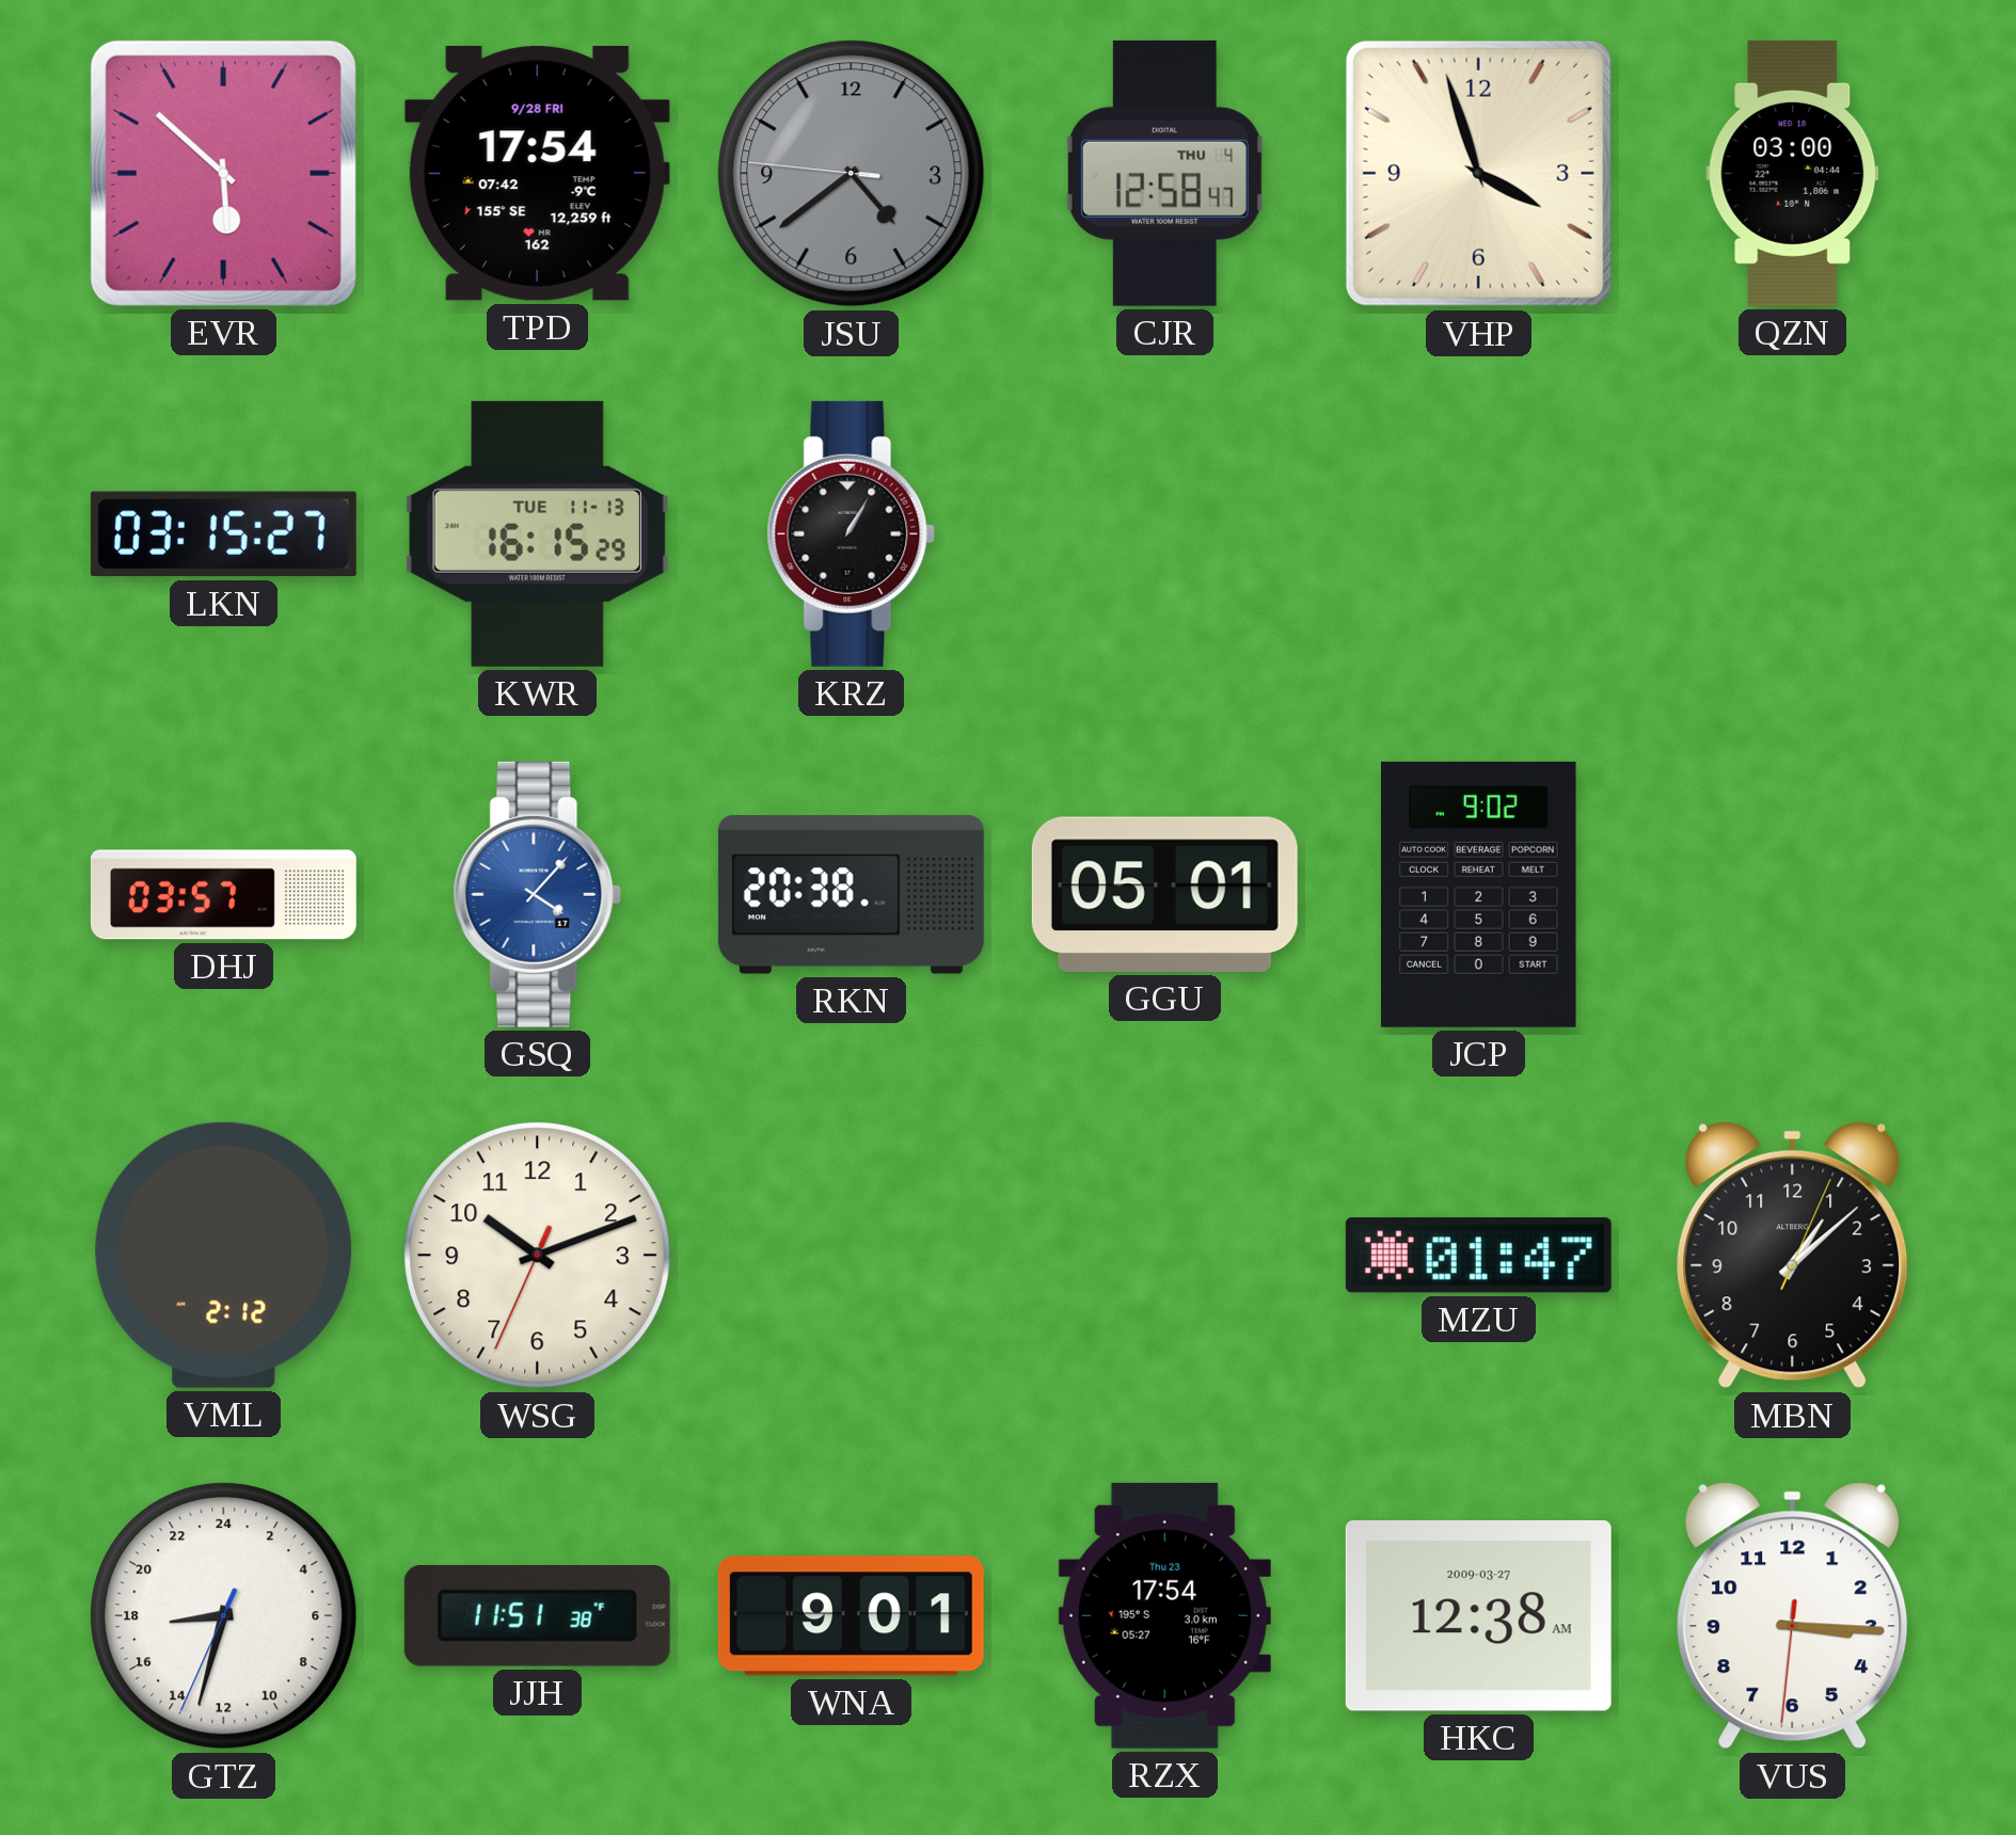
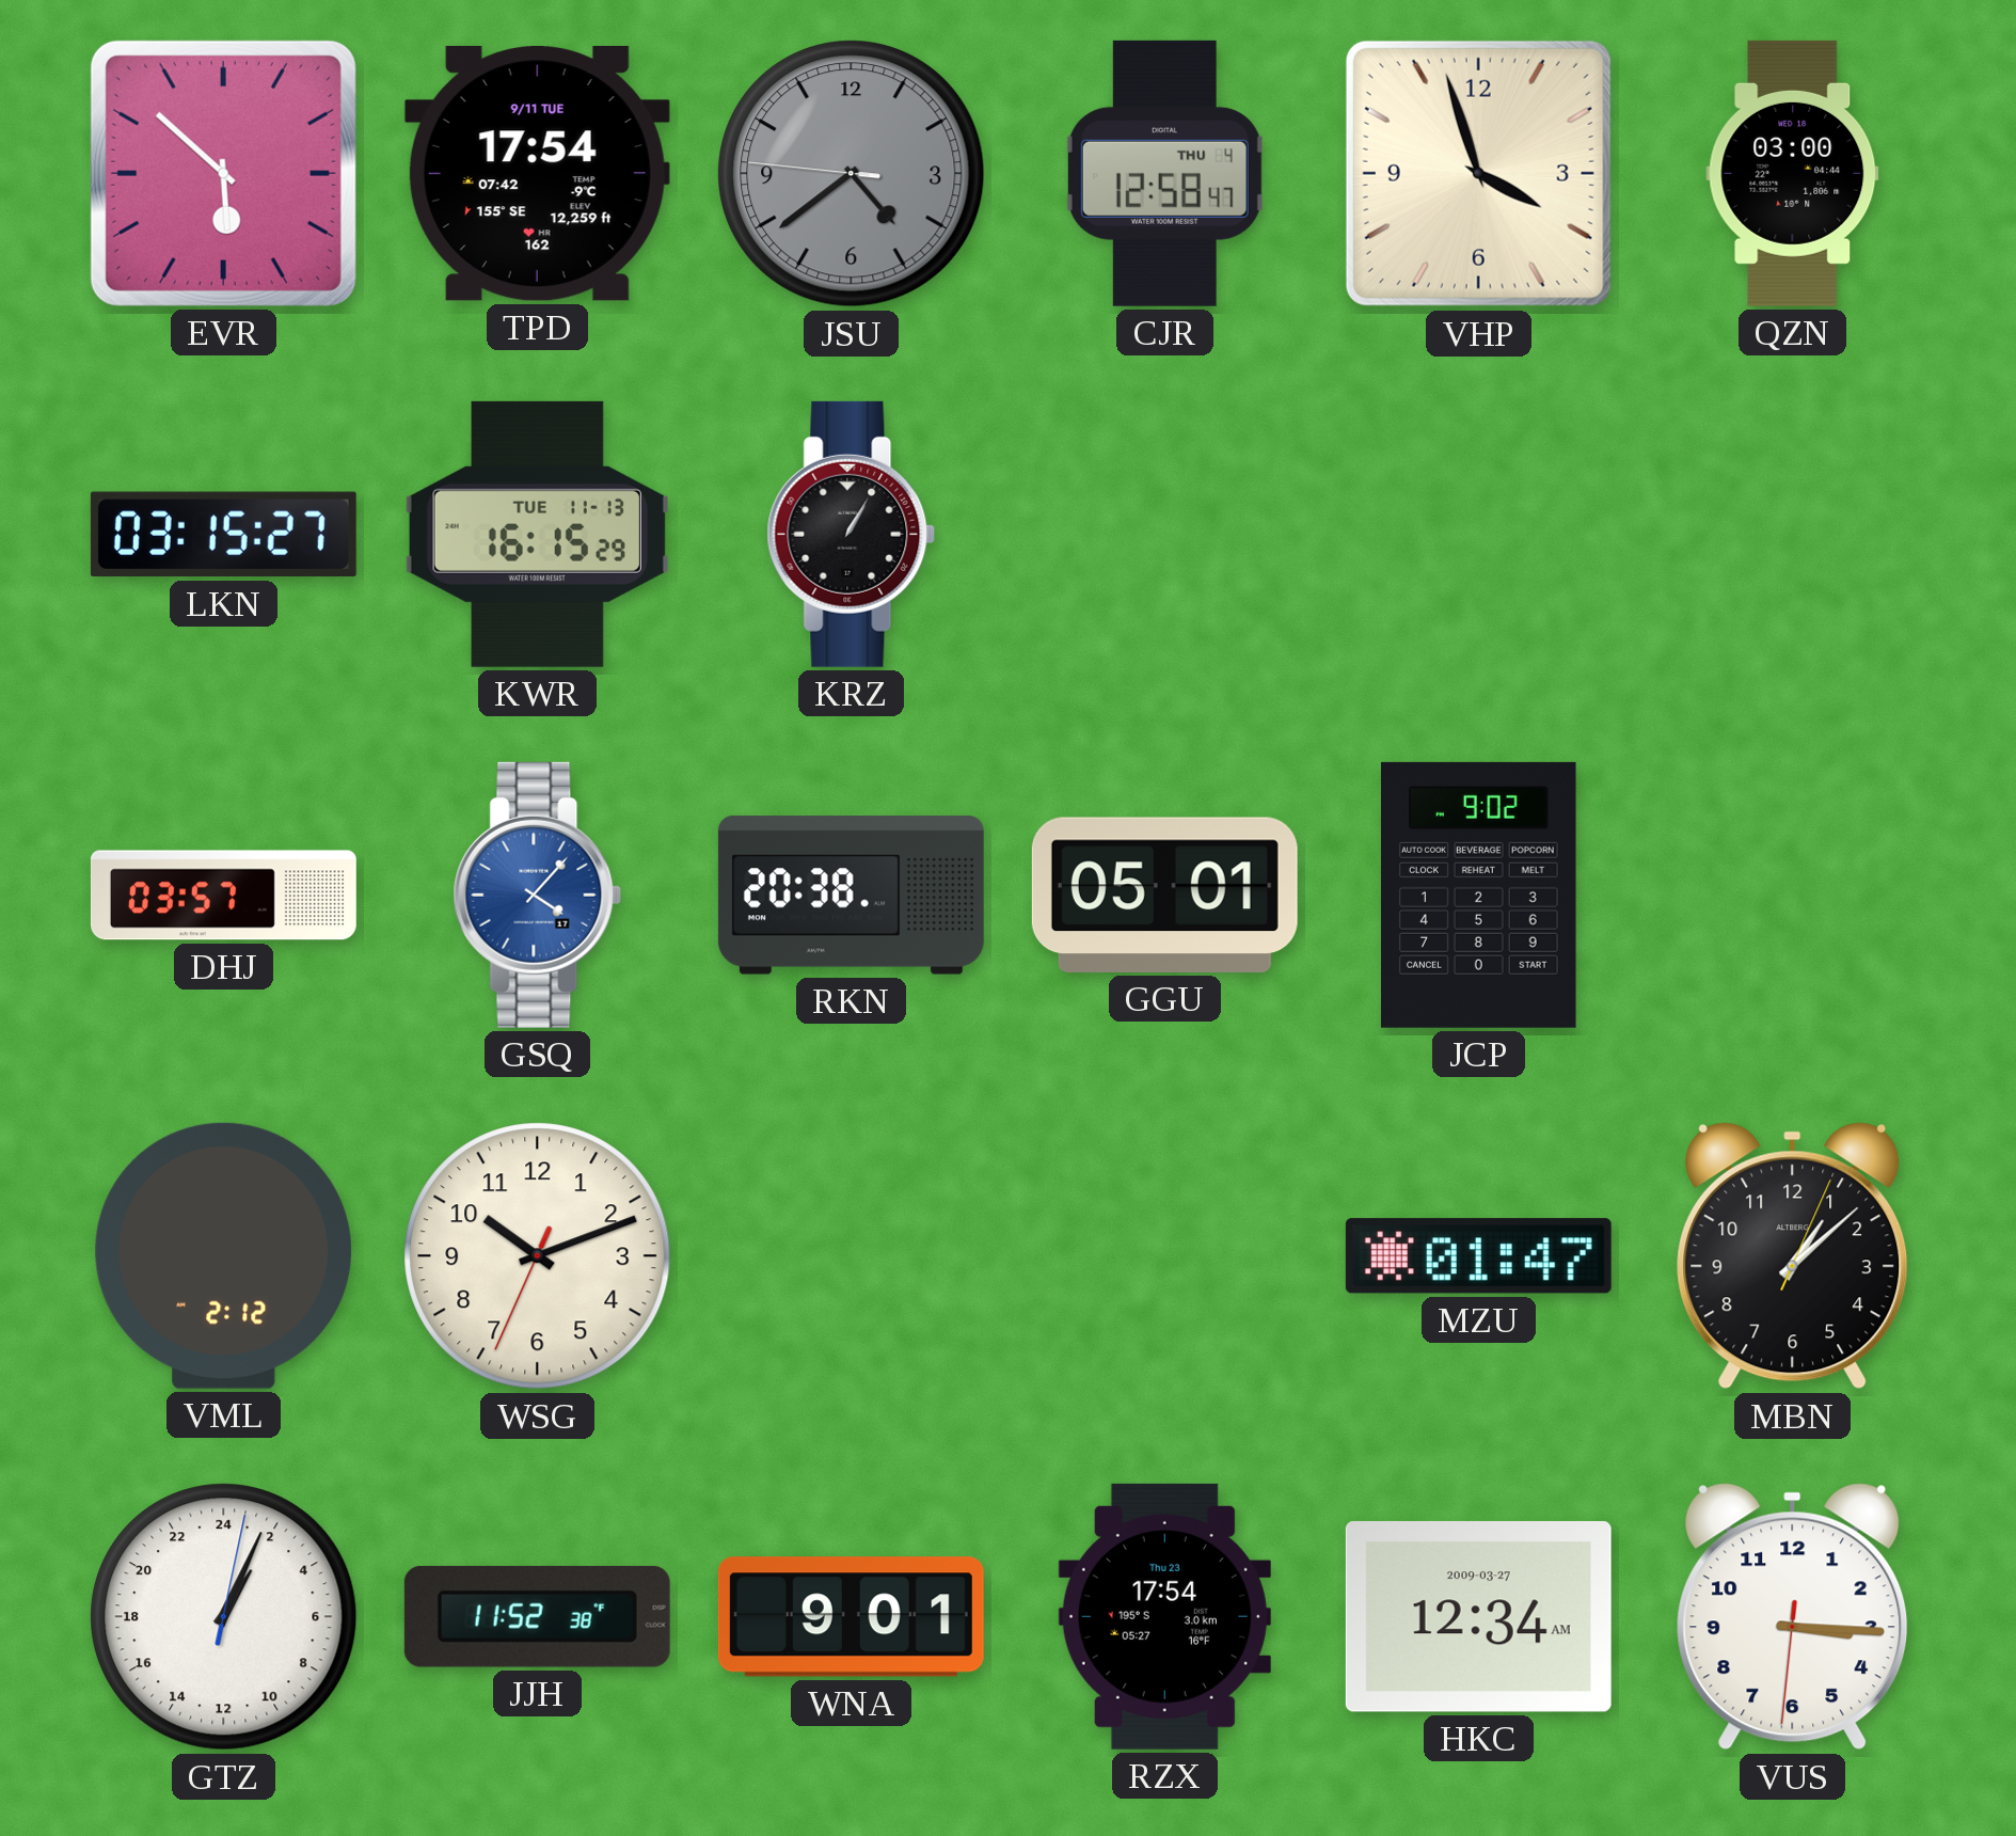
TPD date: 9/28 FRI -> 9/11 TUE
GTZ: 17:32 -> 2:04
JJH: 11:51 -> 11:52
HKC: 12:38 -> 12:34
